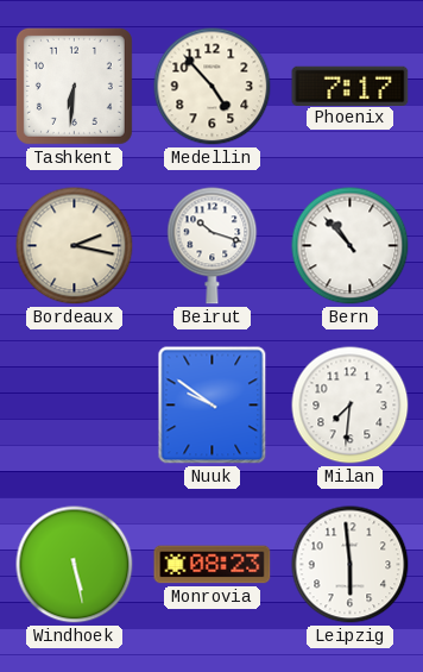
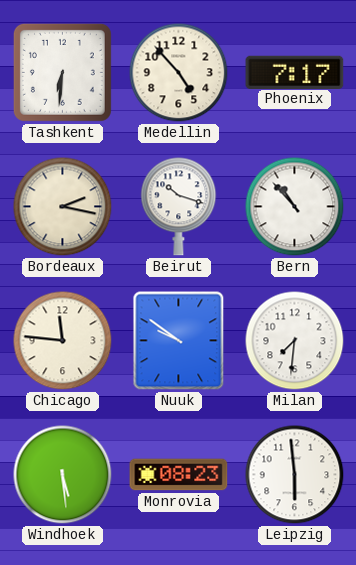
Chicago: none -> 11:46
Windhoek: 5:28 -> 5:29
